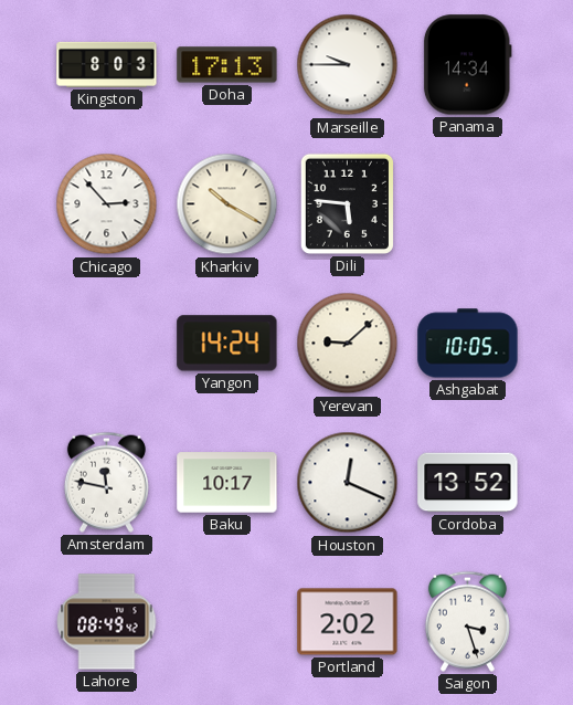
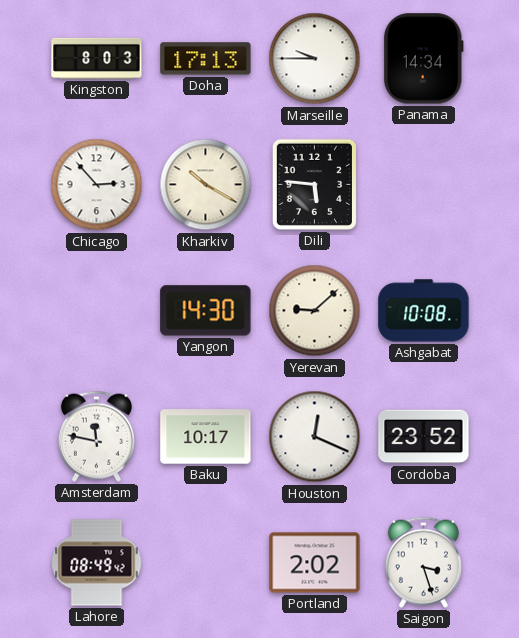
Yangon: 14:24 -> 14:30
Ashgabat: 10:05 -> 10:08
Cordoba: 13:52 -> 23:52
